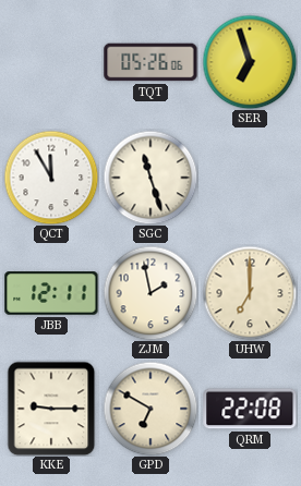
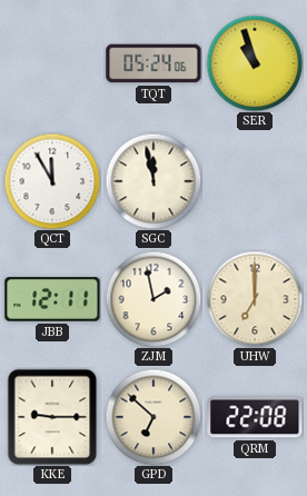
TQT: 05:26 -> 05:24
SER: 6:57 -> 10:57
SGC: 11:27 -> 11:58
GPD: 6:50 -> 6:52
